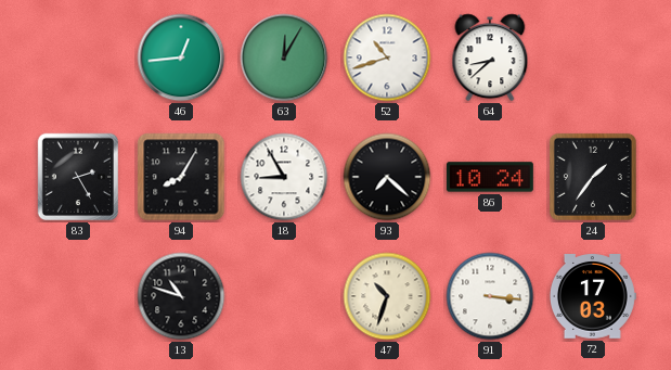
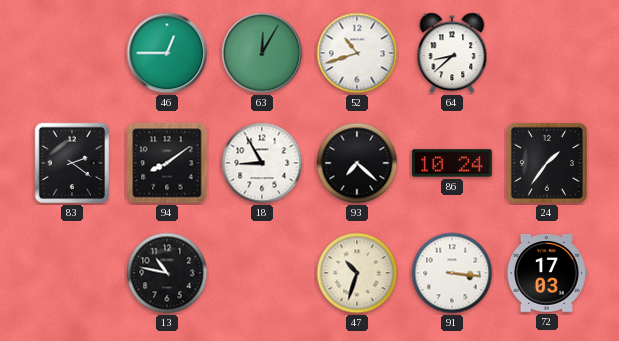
46: 12:44 -> 12:45
83: 2:25 -> 2:21
94: 8:05 -> 8:09
13: 10:48 -> 10:47
